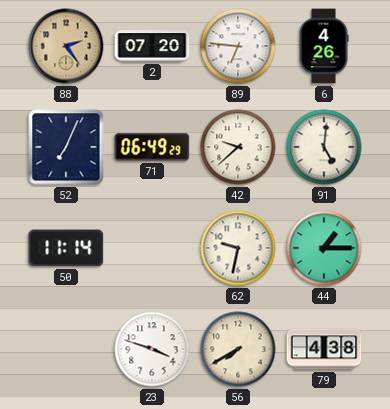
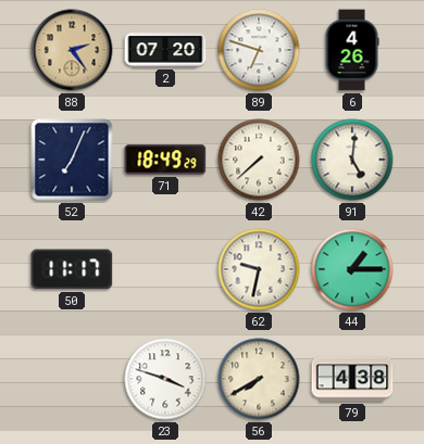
89: 6:46 -> 6:48
71: 06:49 -> 18:49
42: 9:38 -> 7:38
50: 11:14 -> 11:17
